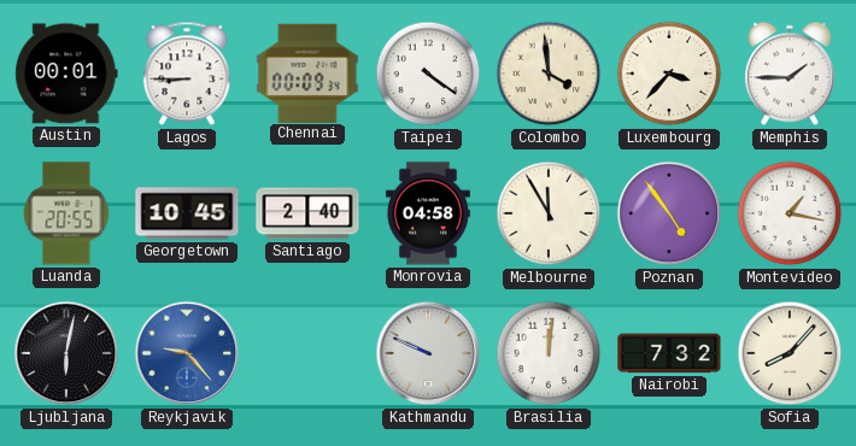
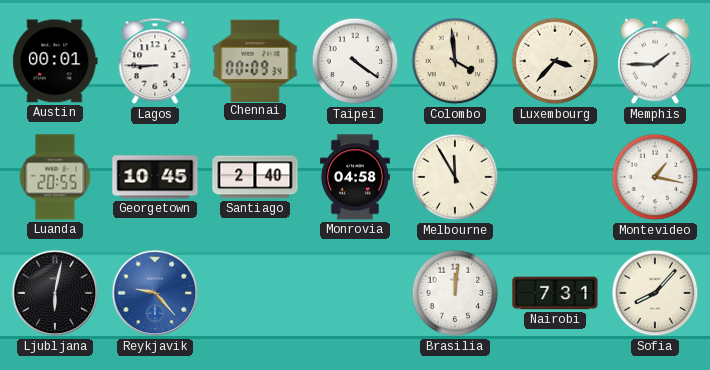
Poznan: 4:54 -> none
Kathmandu: 9:49 -> none
Nairobi: 7:32 -> 7:31
